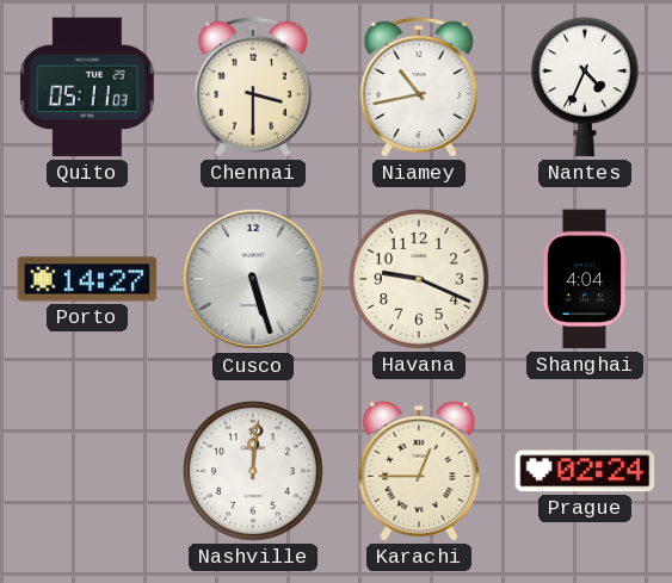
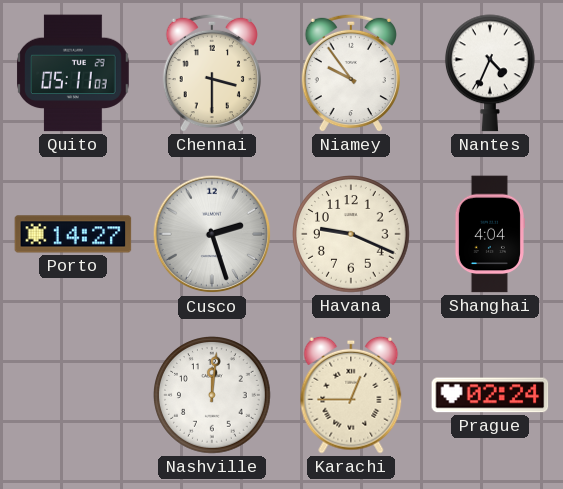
Niamey: 10:43 -> 9:54
Cusco: 5:27 -> 2:27
